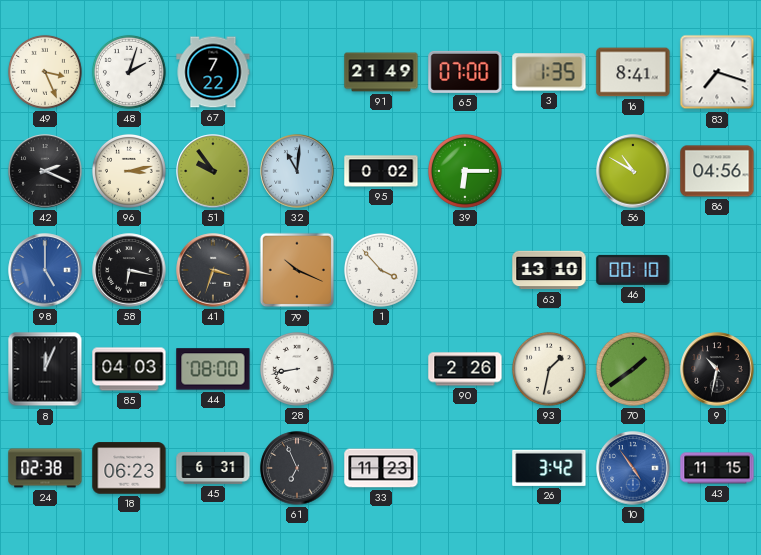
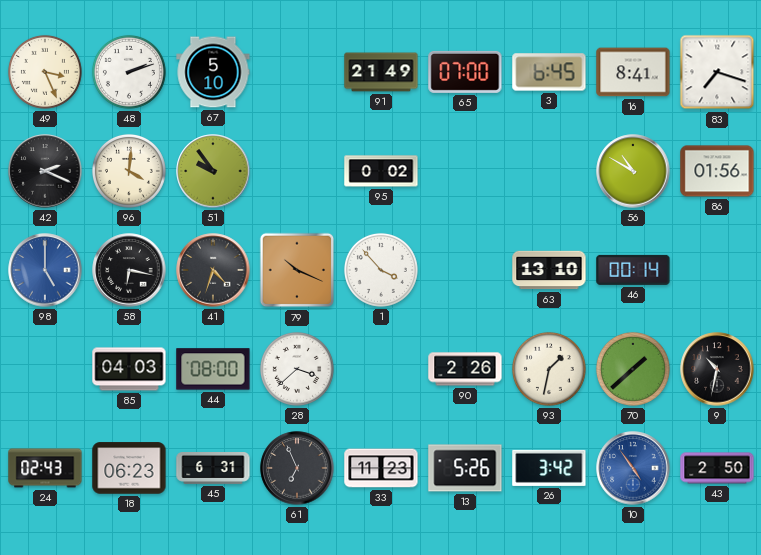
48: 2:03 -> 2:12
67: 7:22 -> 5:10
3: 1:35 -> 6:45
96: 3:13 -> 4:01
32: 11:01 -> none
39: 6:15 -> none
86: 04:56 -> 01:56
41: 3:33 -> 4:33
46: 00:10 -> 00:14
8: 12:04 -> none
28: 8:43 -> 3:38
70: 1:39 -> 1:38
24: 02:38 -> 02:43
13: none -> 5:26
43: 11:15 -> 2:50
